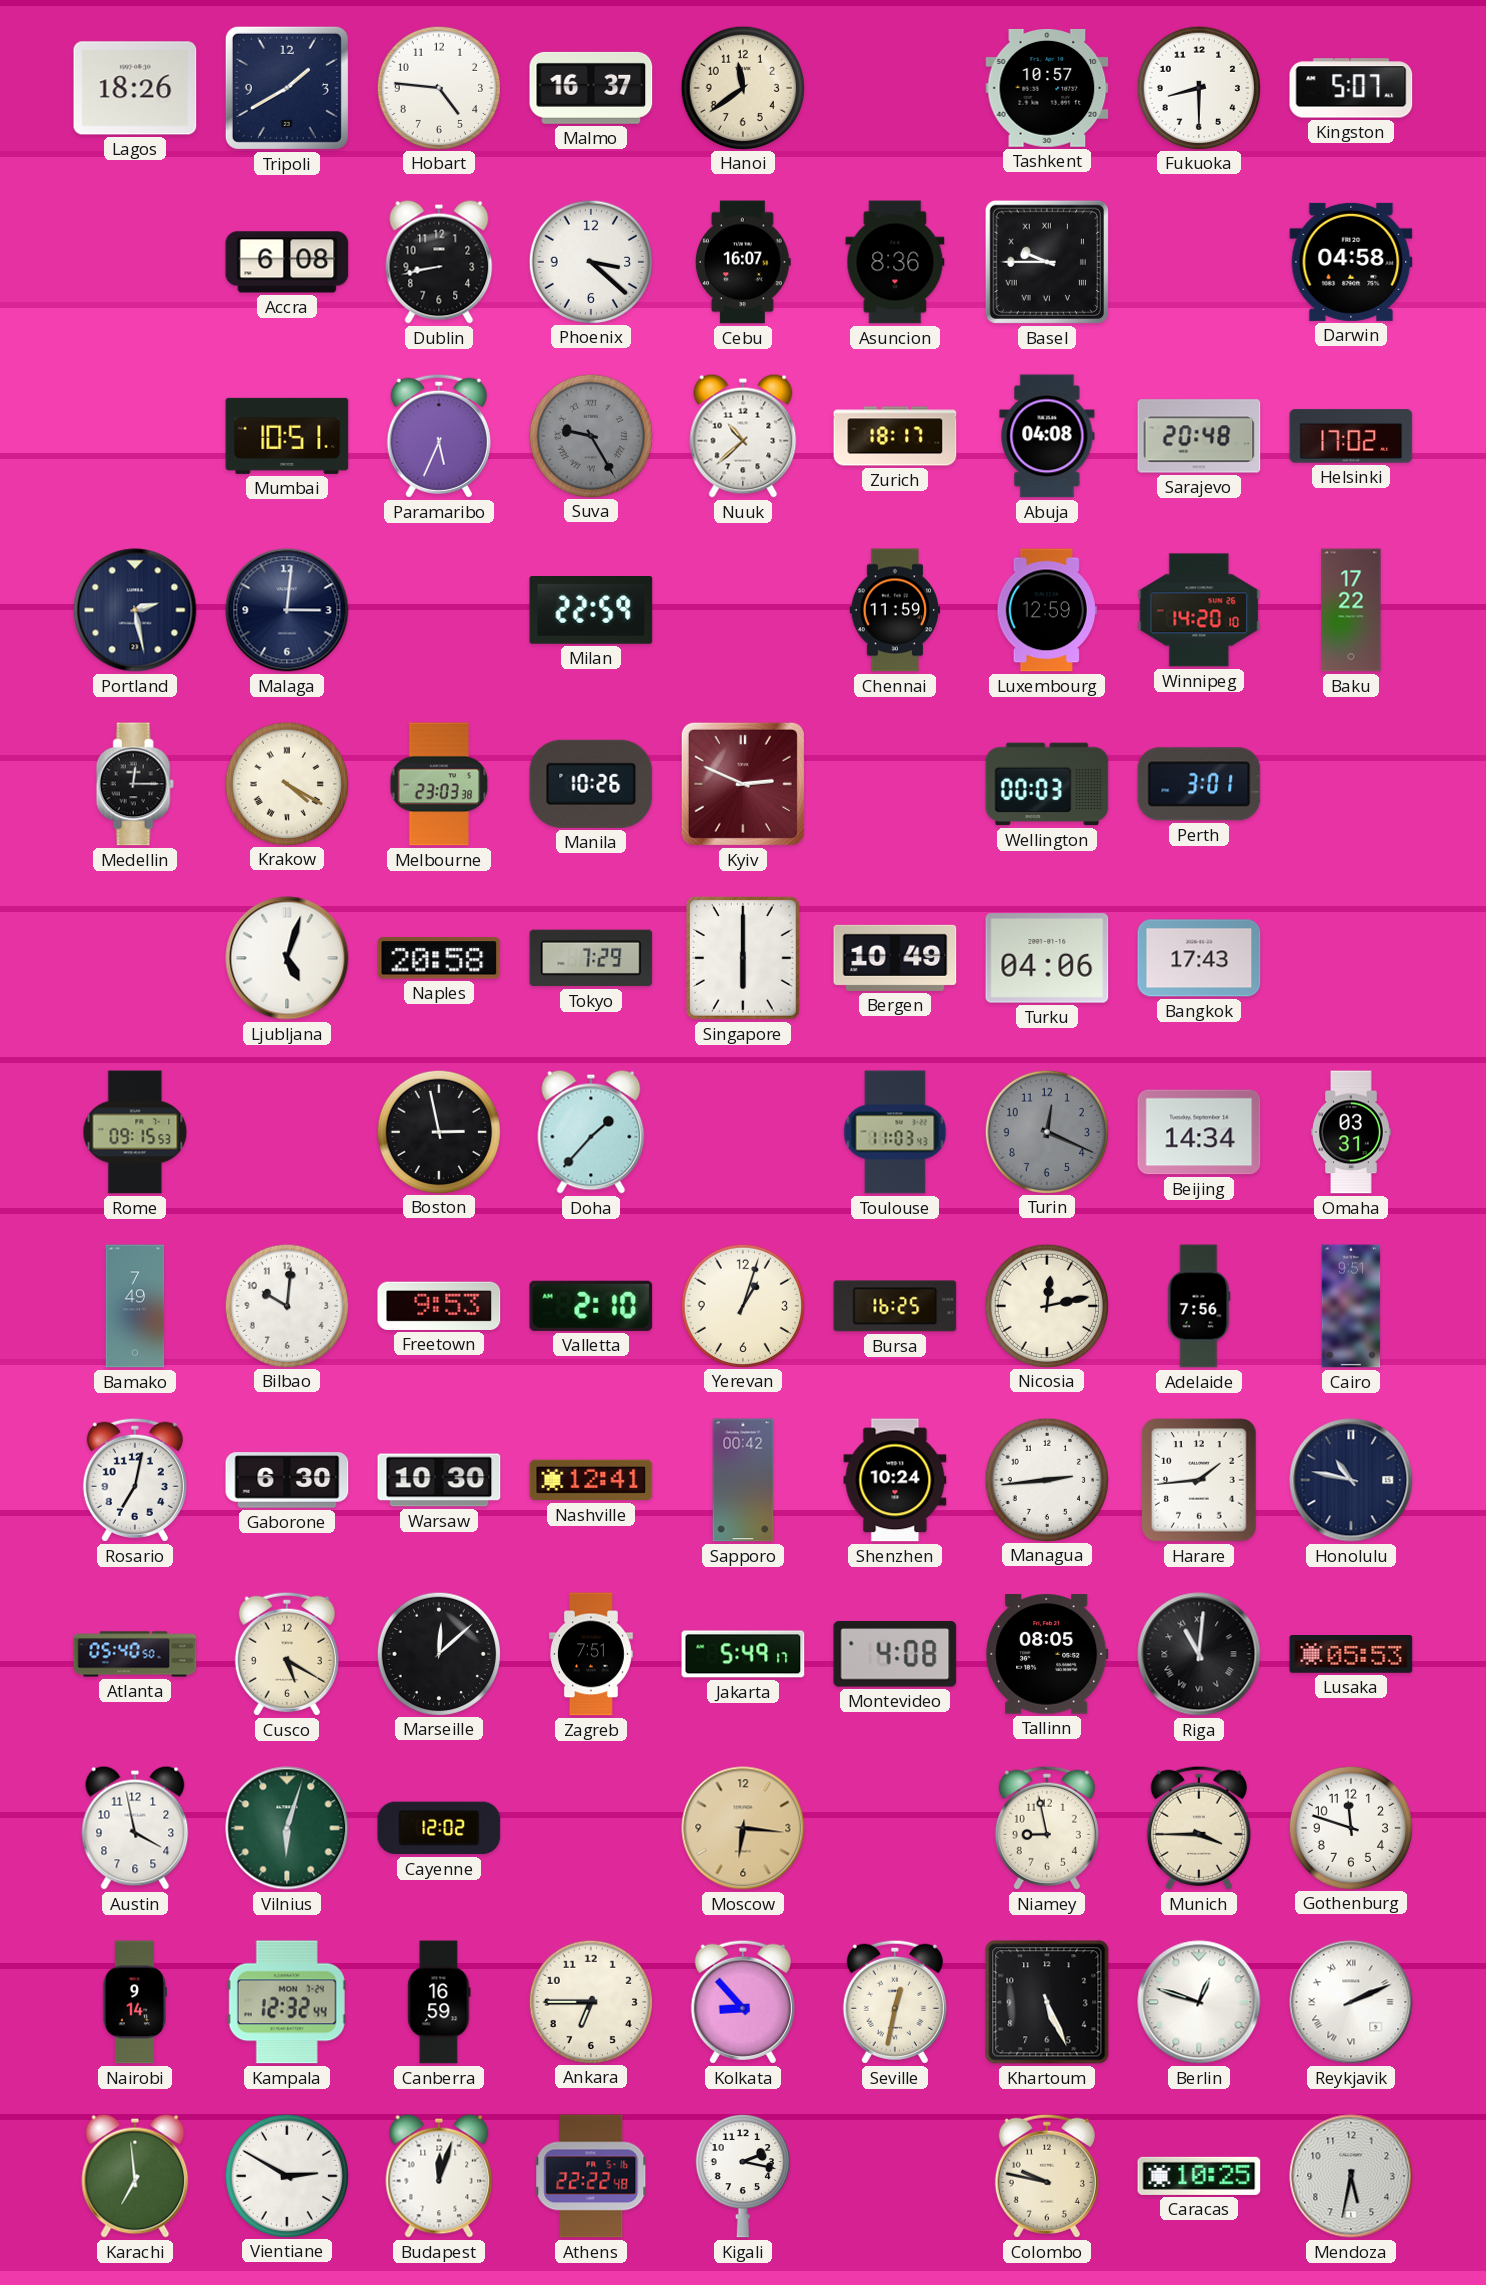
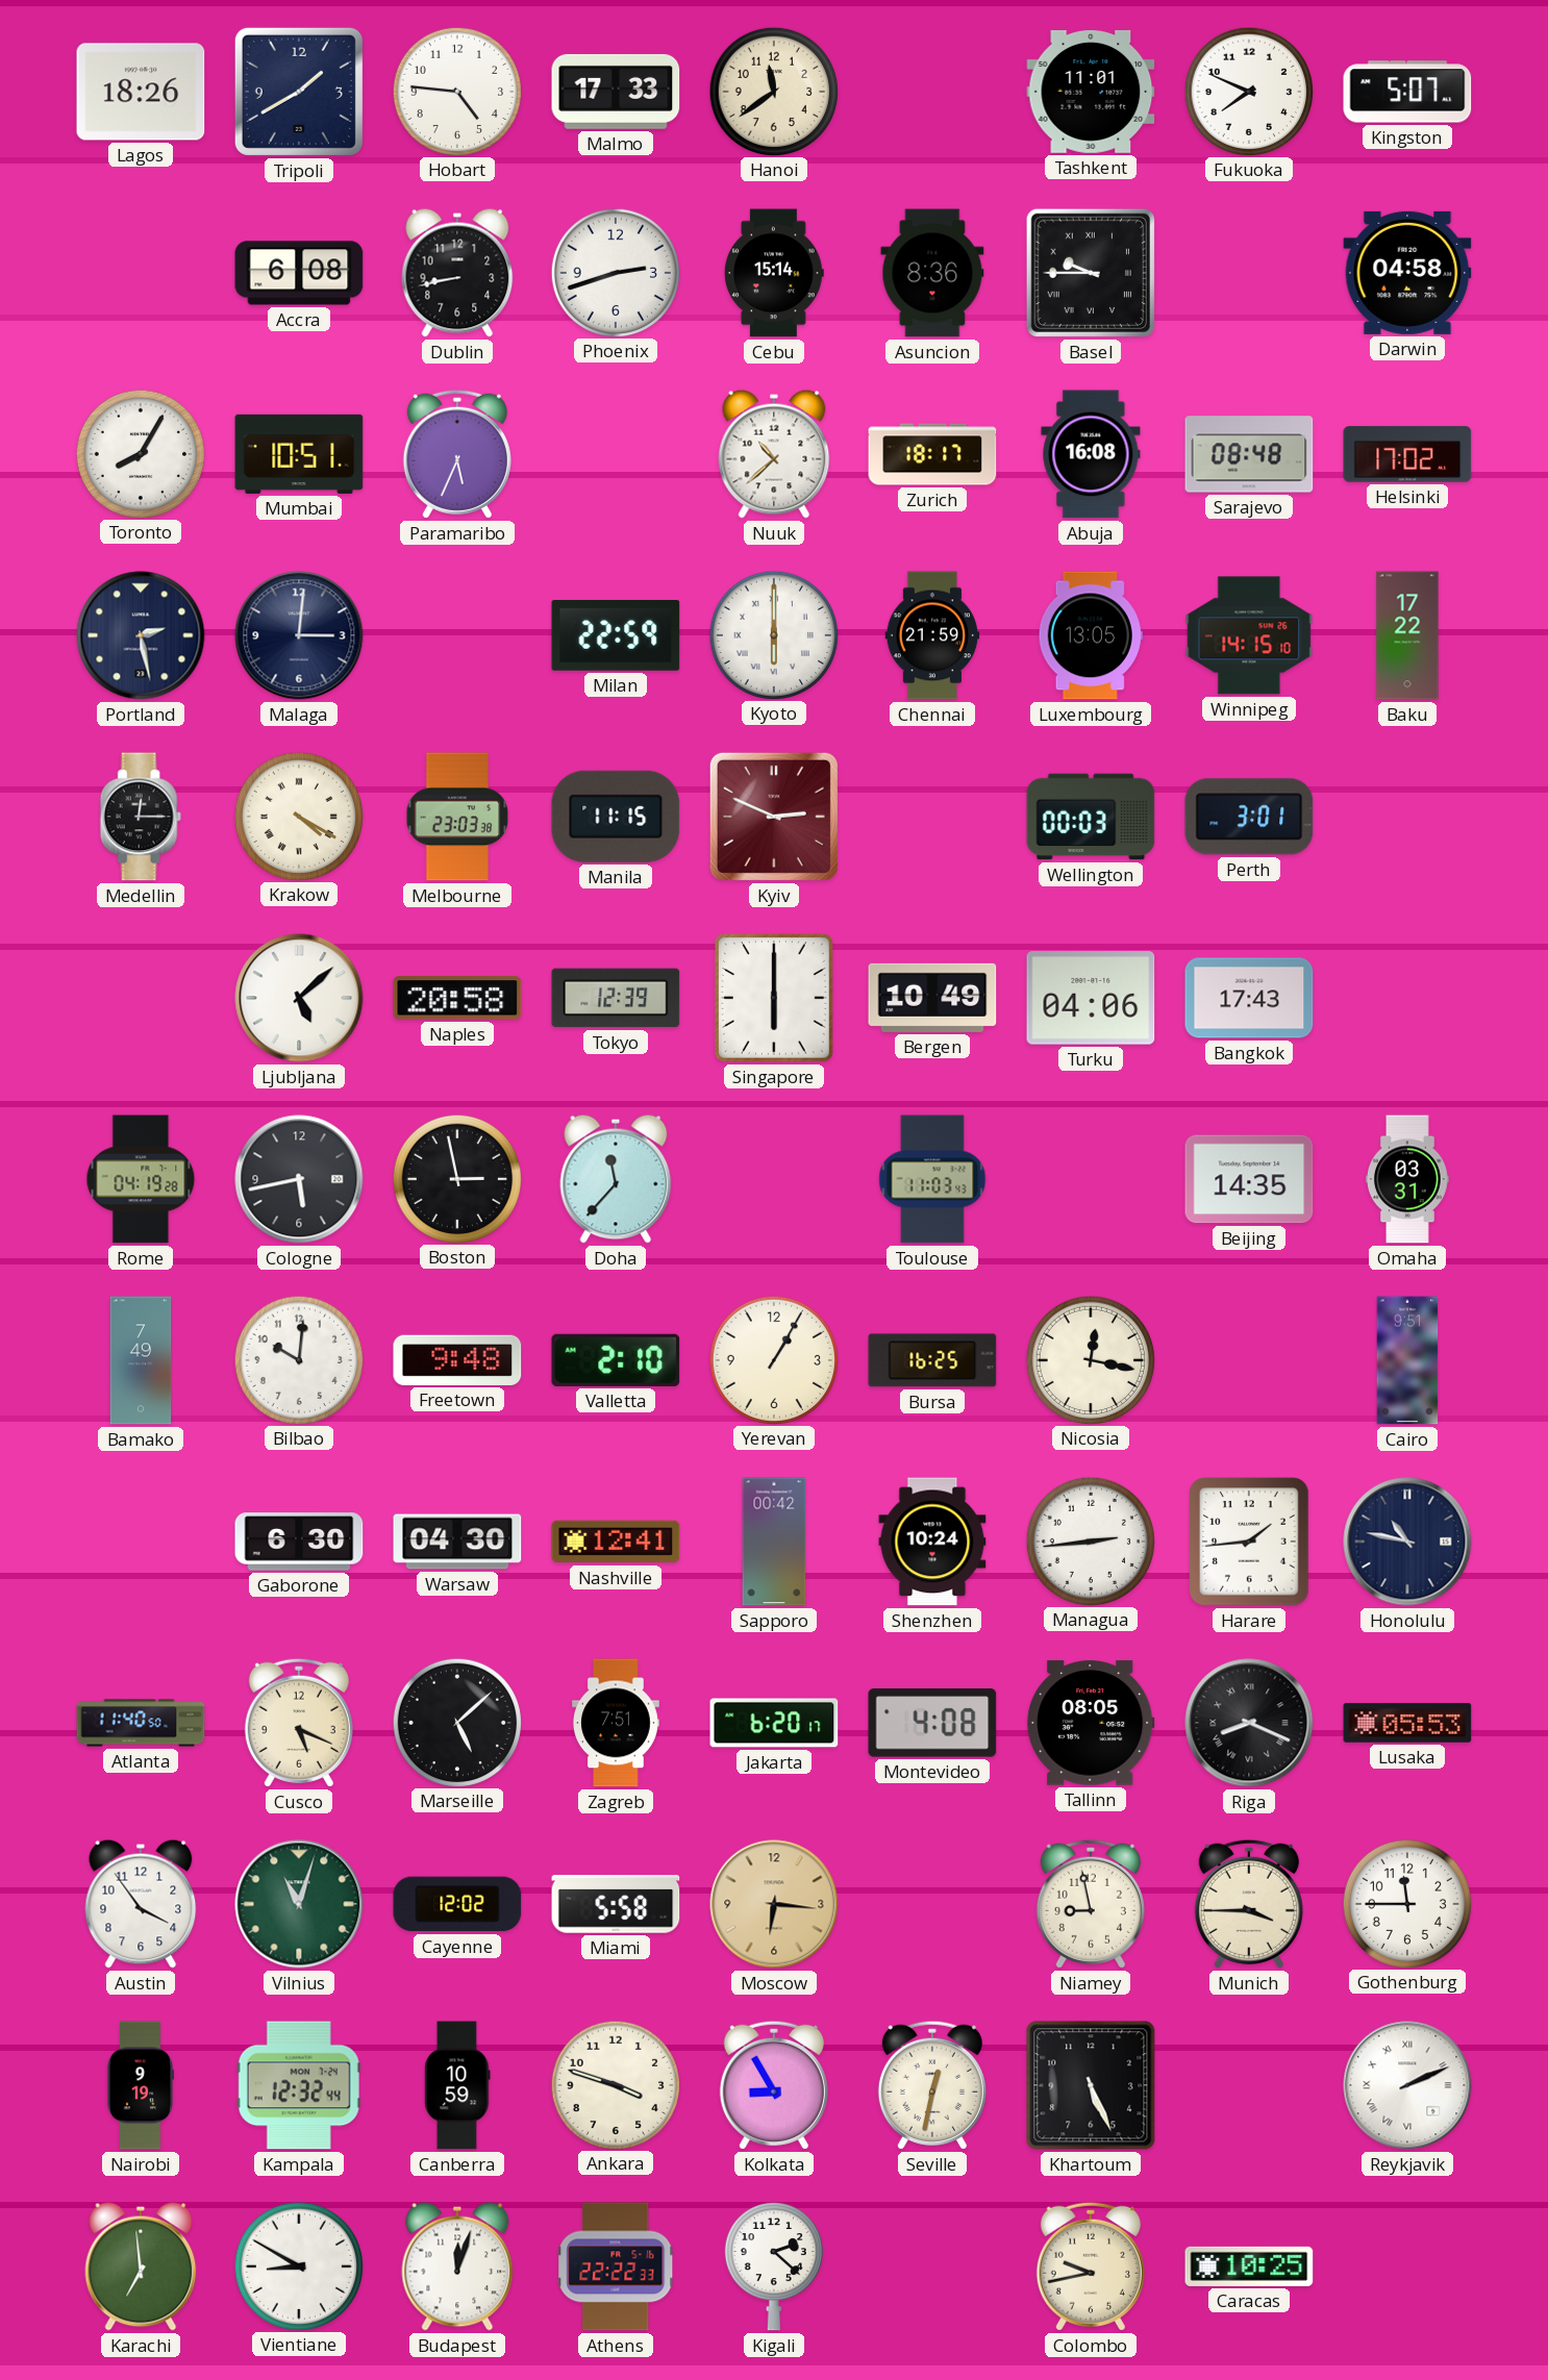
Malmo: 16:37 -> 17:33
Tashkent: 10:57 -> 11:01
Fukuoka: 8:30 -> 7:49
Phoenix: 3:22 -> 2:42
Cebu: 16:07 -> 15:14
Toronto: none -> 8:05
Suva: 9:25 -> none
Abuja: 04:08 -> 16:08
Sarajevo: 20:48 -> 08:48
Kyoto: none -> 6:00
Chennai: 11:59 -> 21:59
Luxembourg: 12:59 -> 13:05
Winnipeg: 14:20 -> 14:15
Manila: 10:26 -> 11:15
Ljubljana: 5:03 -> 5:08
Tokyo: 7:29 -> 12:39
Rome: 09:15 -> 04:19
Cologne: none -> 5:43
Doha: 1:37 -> 11:37
Turin: 12:19 -> none
Beijing: 14:34 -> 14:35
Freetown: 9:53 -> 9:48
Yerevan: 1:03 -> 1:05
Nicosia: 12:13 -> 12:17
Adelaide: 7:56 -> none
Rosario: 7:02 -> none
Warsaw: 10:30 -> 04:30
Atlanta: 05:40 -> 11:40
Cusco: 5:20 -> 5:19
Marseille: 12:08 -> 5:08
Jakarta: 5:49 -> 6:20
Riga: 11:01 -> 8:19
Austin: 3:58 -> 3:54
Vilnius: 6:03 -> 11:03
Miami: none -> 5:58
Gothenburg: 11:48 -> 11:45
Nairobi: 9:14 -> 9:19
Canberra: 16:59 -> 10:59
Ankara: 6:45 -> 3:48
Kolkata: 8:53 -> 8:55
Berlin: 12:48 -> none
Vientiane: 2:50 -> 8:50
Athens: 22:22:48 -> 22:22:33
Kigali: 2:17 -> 2:22
Colombo: 9:47 -> 9:43
Mendoza: 5:32 -> none
